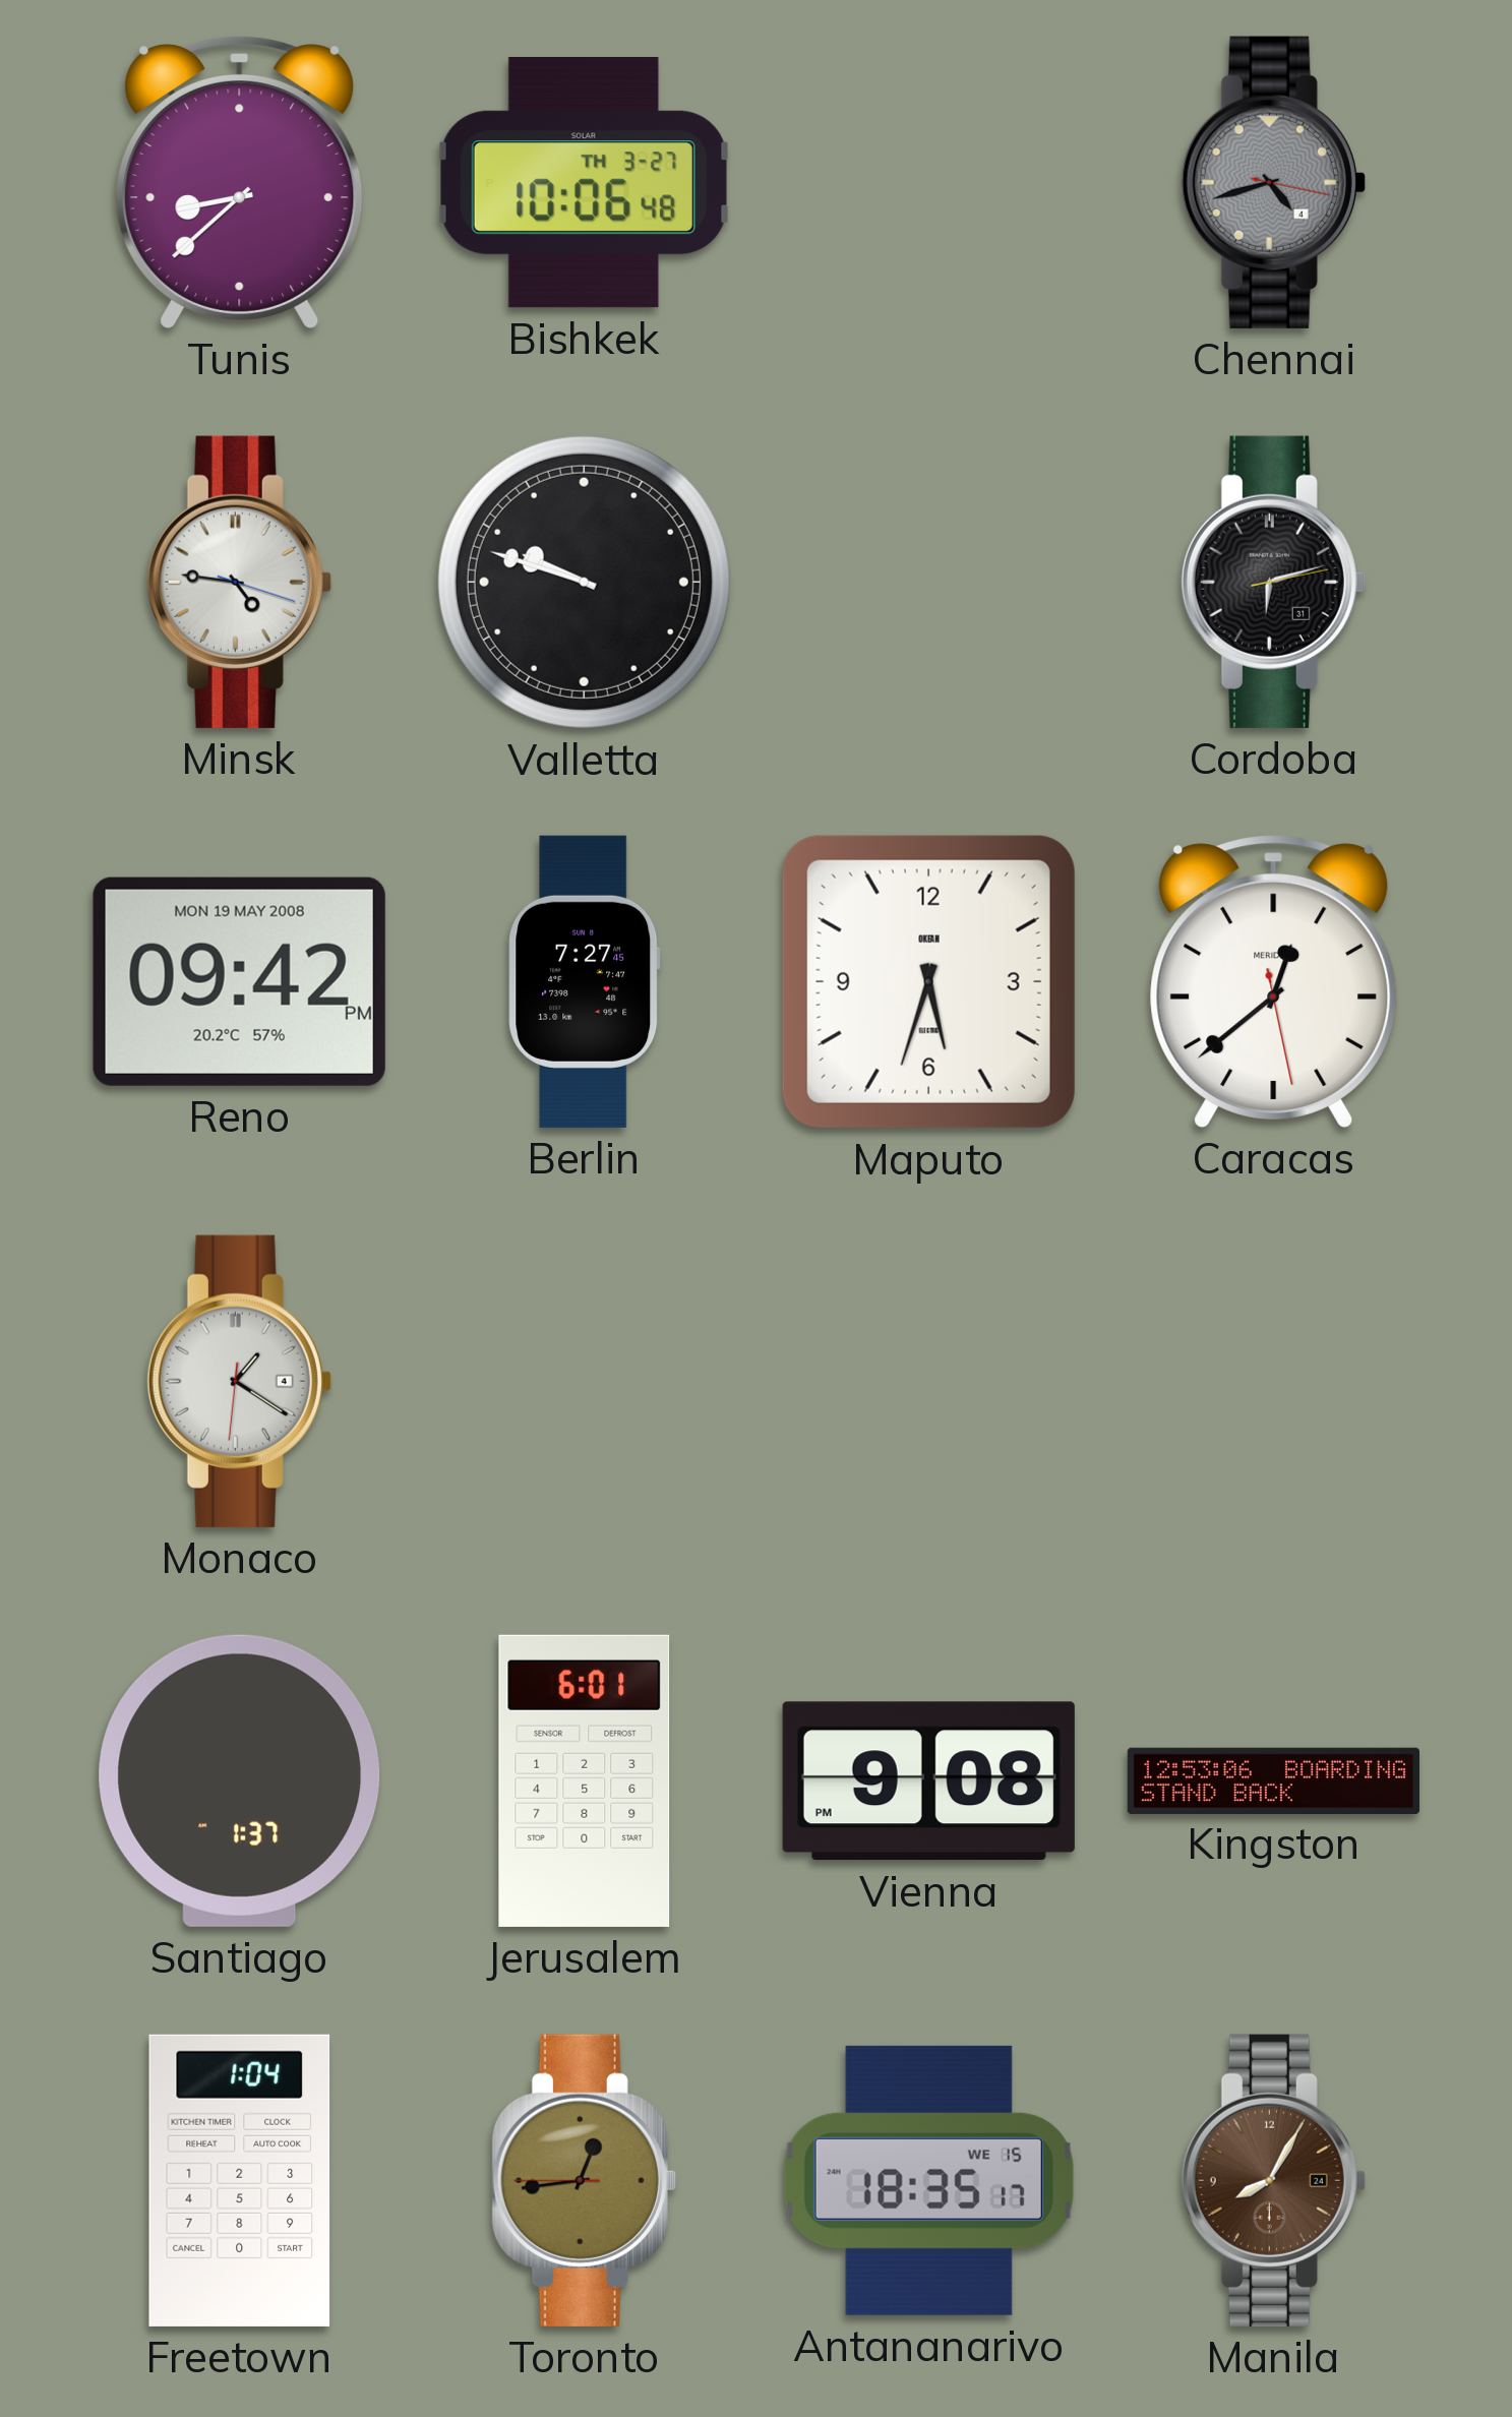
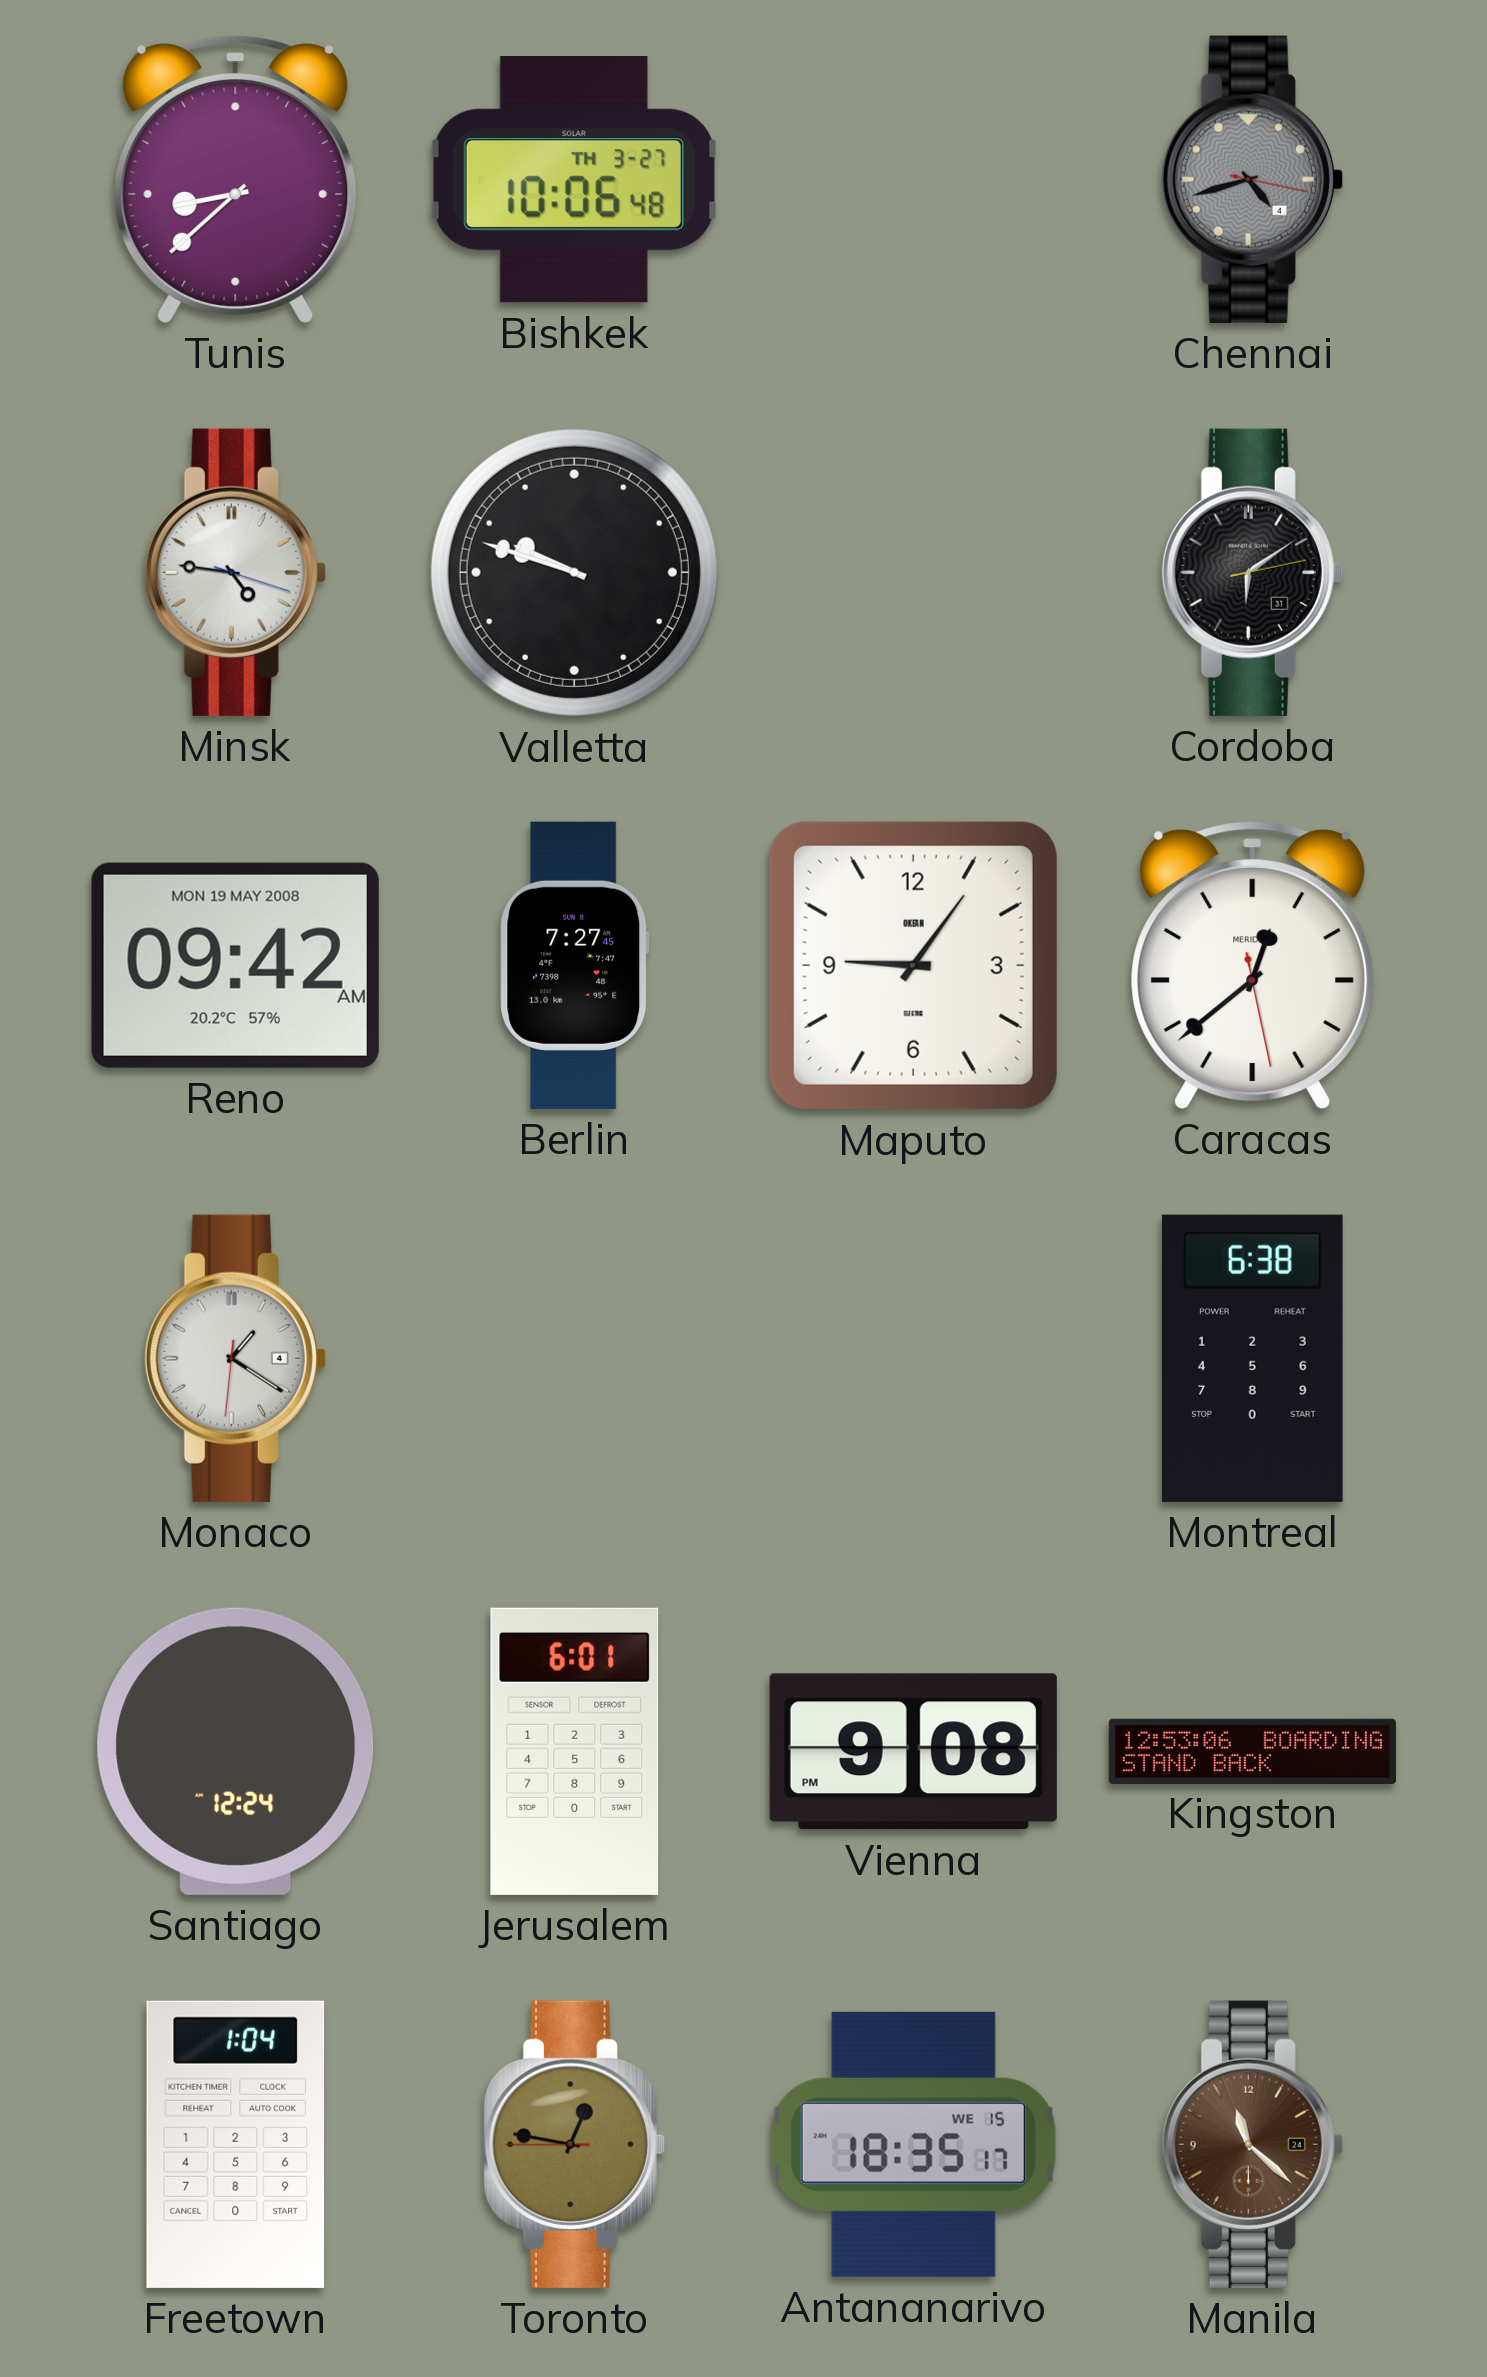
Cordoba: 6:12 -> 6:09
Reno: 09:42 PM -> 09:42 AM
Maputo: 5:33 -> 9:06
Montreal: none -> 6:38
Santiago: 1:37 -> 12:24
Toronto: 12:43 -> 12:46
Manila: 8:05 -> 11:22
